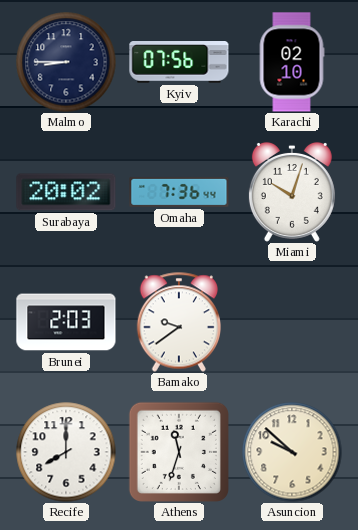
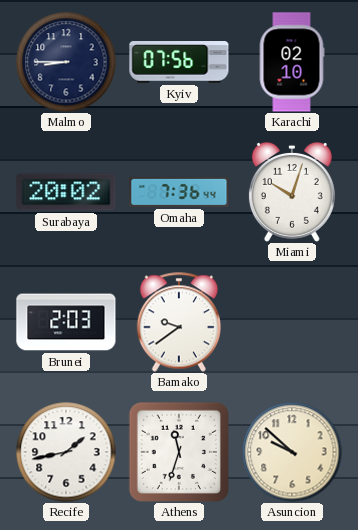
Recife: 8:00 -> 1:43
